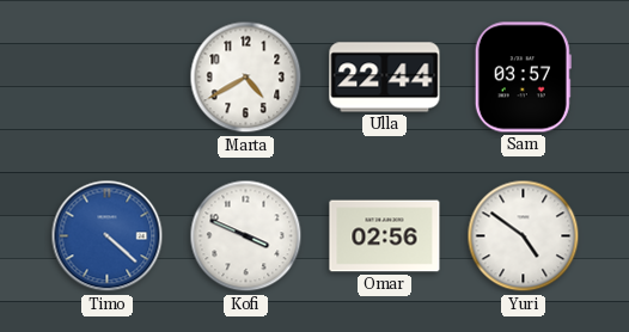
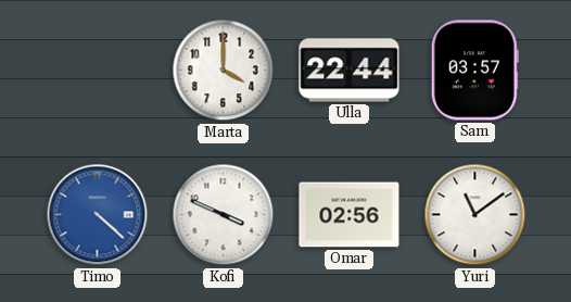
Marta: 4:40 -> 4:00
Yuri: 4:51 -> 11:09
